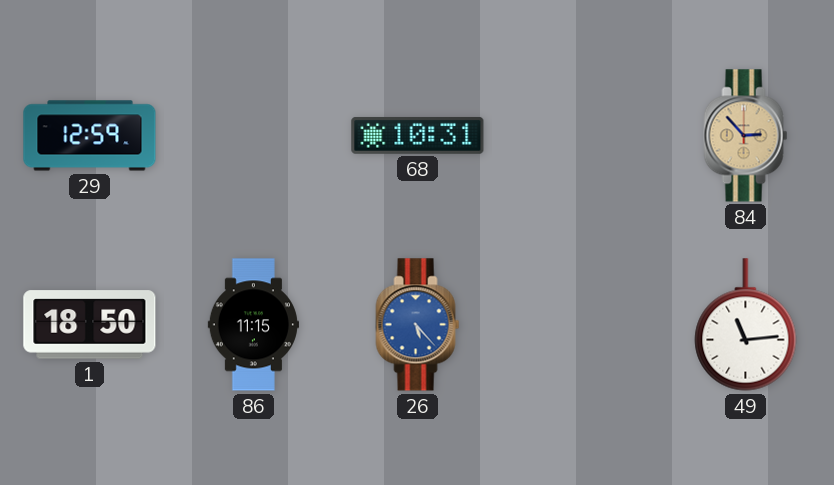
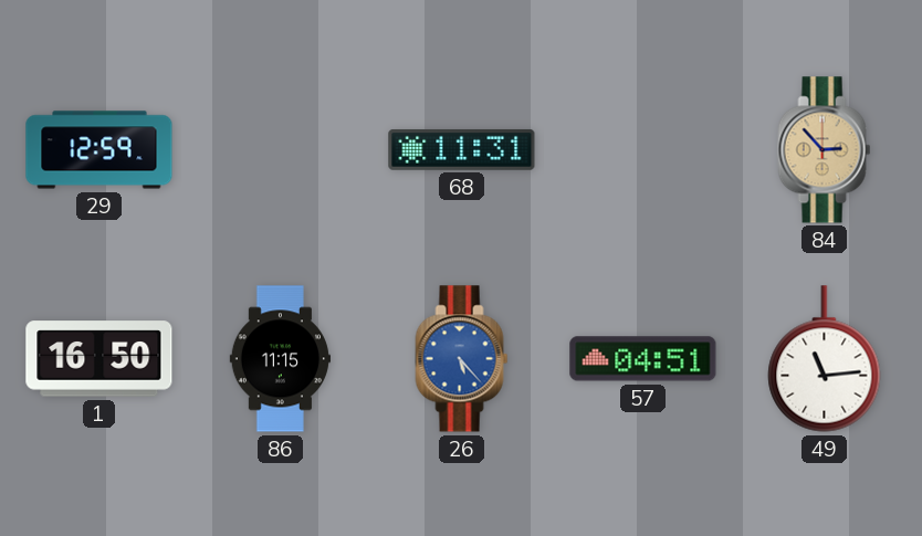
68: 10:31 -> 11:31
1: 18:50 -> 16:50
57: none -> 04:51
